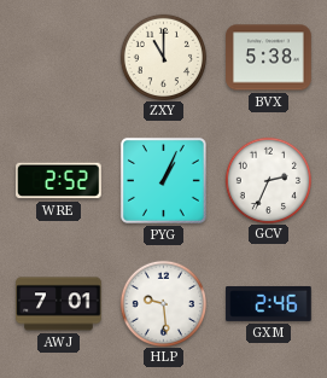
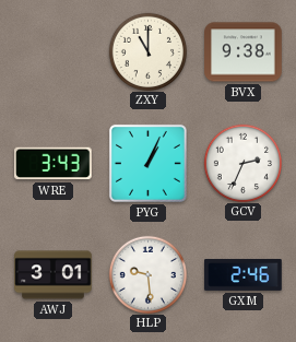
BVX: 5:38 -> 9:38
WRE: 2:52 -> 3:43
AWJ: 7:01 -> 3:01
